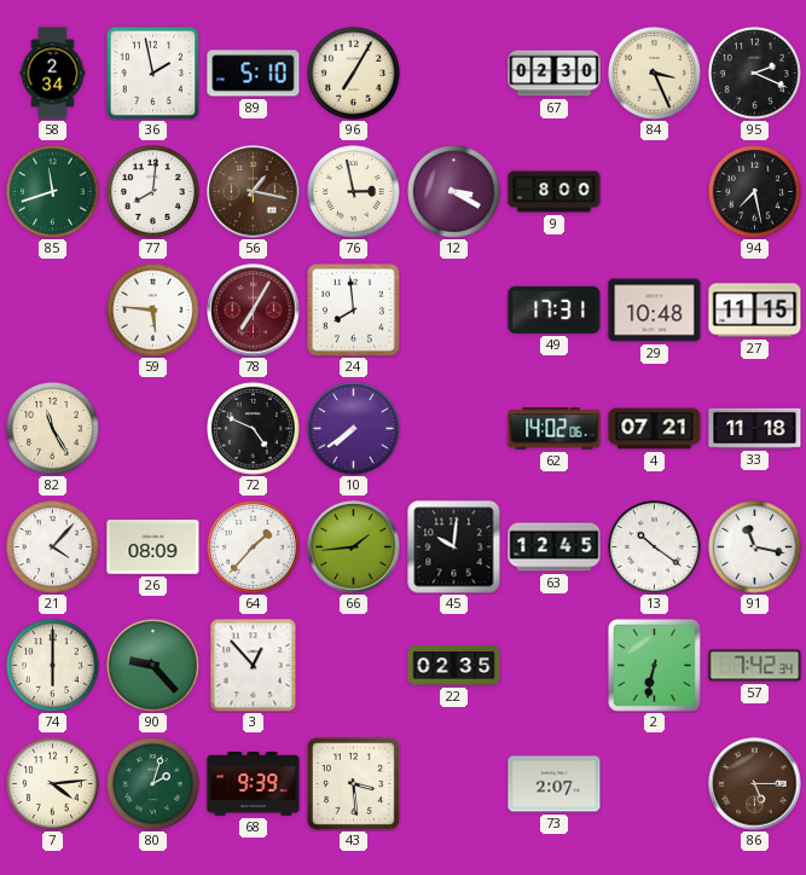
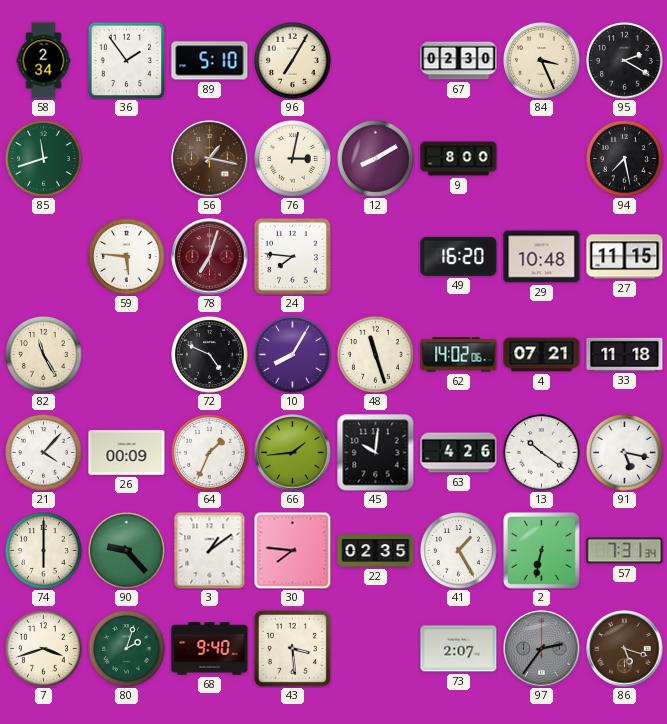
36: 1:58 -> 1:54
95: 2:19 -> 2:20
77: 8:01 -> none
76: 2:58 -> 3:02
12: 3:20 -> 8:10
78: 7:05 -> 7:03
24: 7:59 -> 7:46
49: 17:31 -> 16:20
10: 7:39 -> 8:05
48: none -> 11:27
26: 08:09 -> 00:09
64: 1:37 -> 1:34
63: 12:45 -> 4:26
91: 11:17 -> 5:17
3: 12:53 -> 1:09
30: none -> 7:46
41: none -> 1:25
57: 7:42 -> 7:31
7: 4:14 -> 3:42
68: 9:39 -> 9:40
97: none -> 2:36
86: 5:15 -> 5:18
